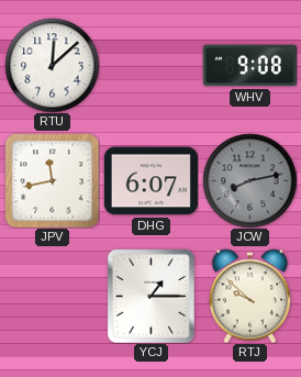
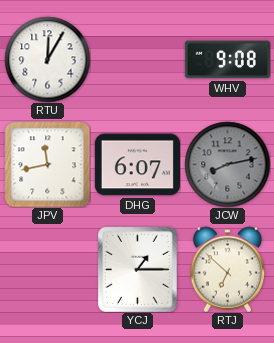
RTU: 12:08 -> 12:05
RTJ: 9:52 -> 6:52
